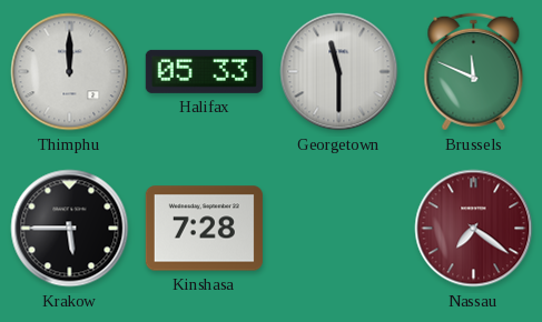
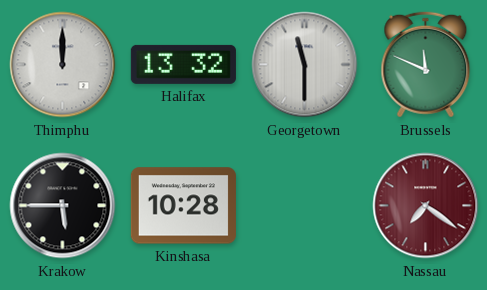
Halifax: 05:33 -> 13:32
Kinshasa: 7:28 -> 10:28
